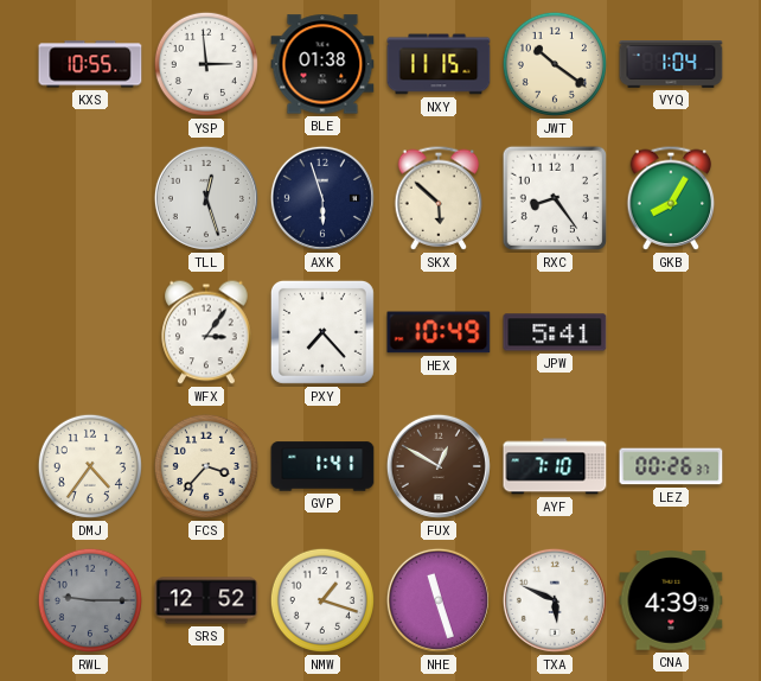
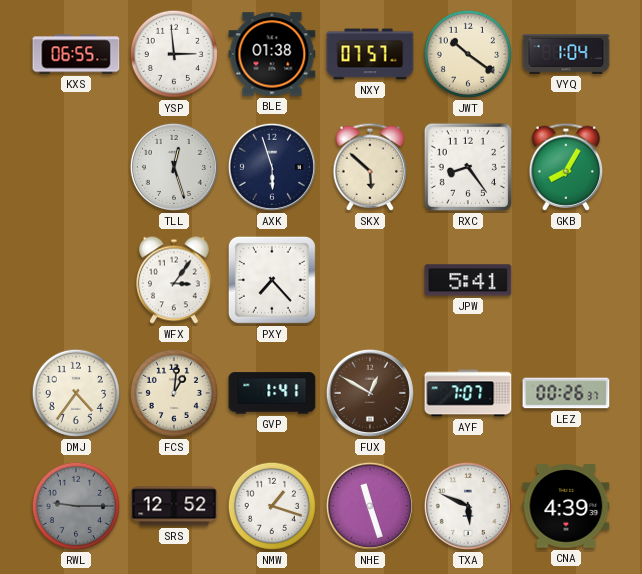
KXS: 10:55 -> 06:55
NXY: 11:15 -> 07:57
HEX: 10:49 -> none
FCS: 3:37 -> 1:01
AYF: 7:10 -> 7:07
